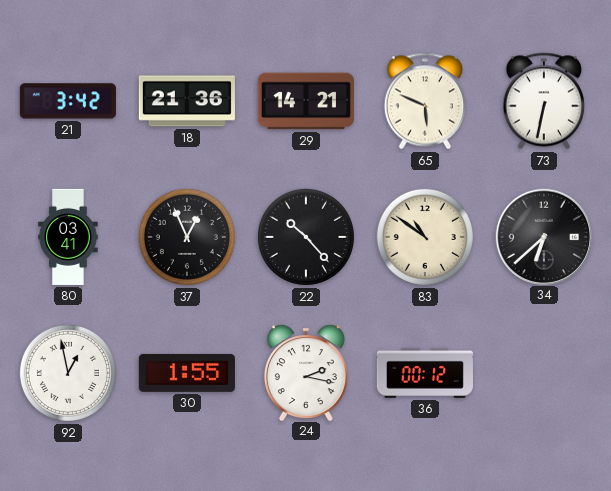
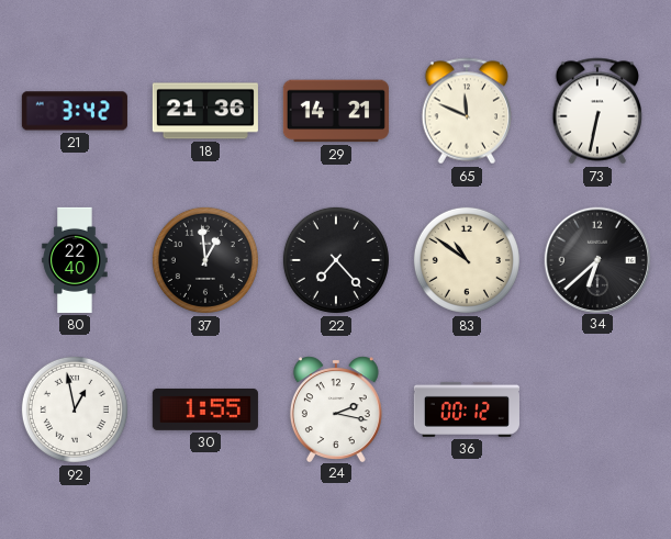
65: 5:49 -> 11:49
80: 03:41 -> 22:40
37: 12:56 -> 12:59
22: 10:23 -> 7:23
